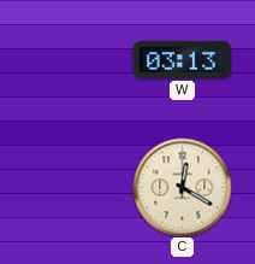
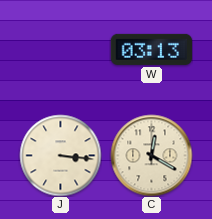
J: none -> 3:16
